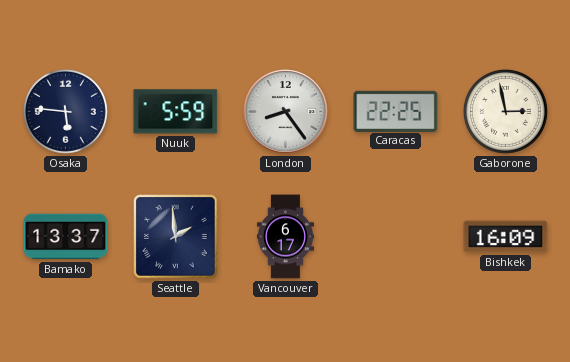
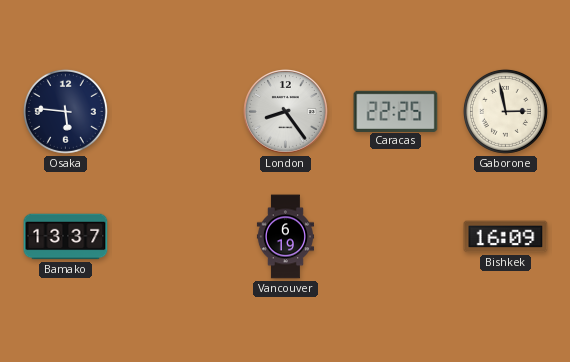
Nuuk: 5:59 -> none
Seattle: 1:59 -> none
Vancouver: 6:17 -> 6:19
